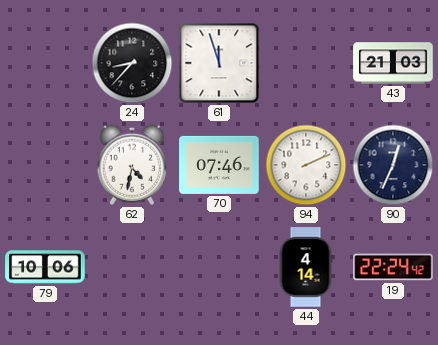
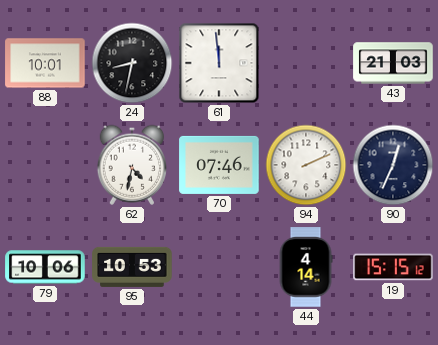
88: none -> 10:01
24: 8:37 -> 8:32
61: 11:57 -> 11:59
95: none -> 10:53
19: 22:24 -> 15:15
